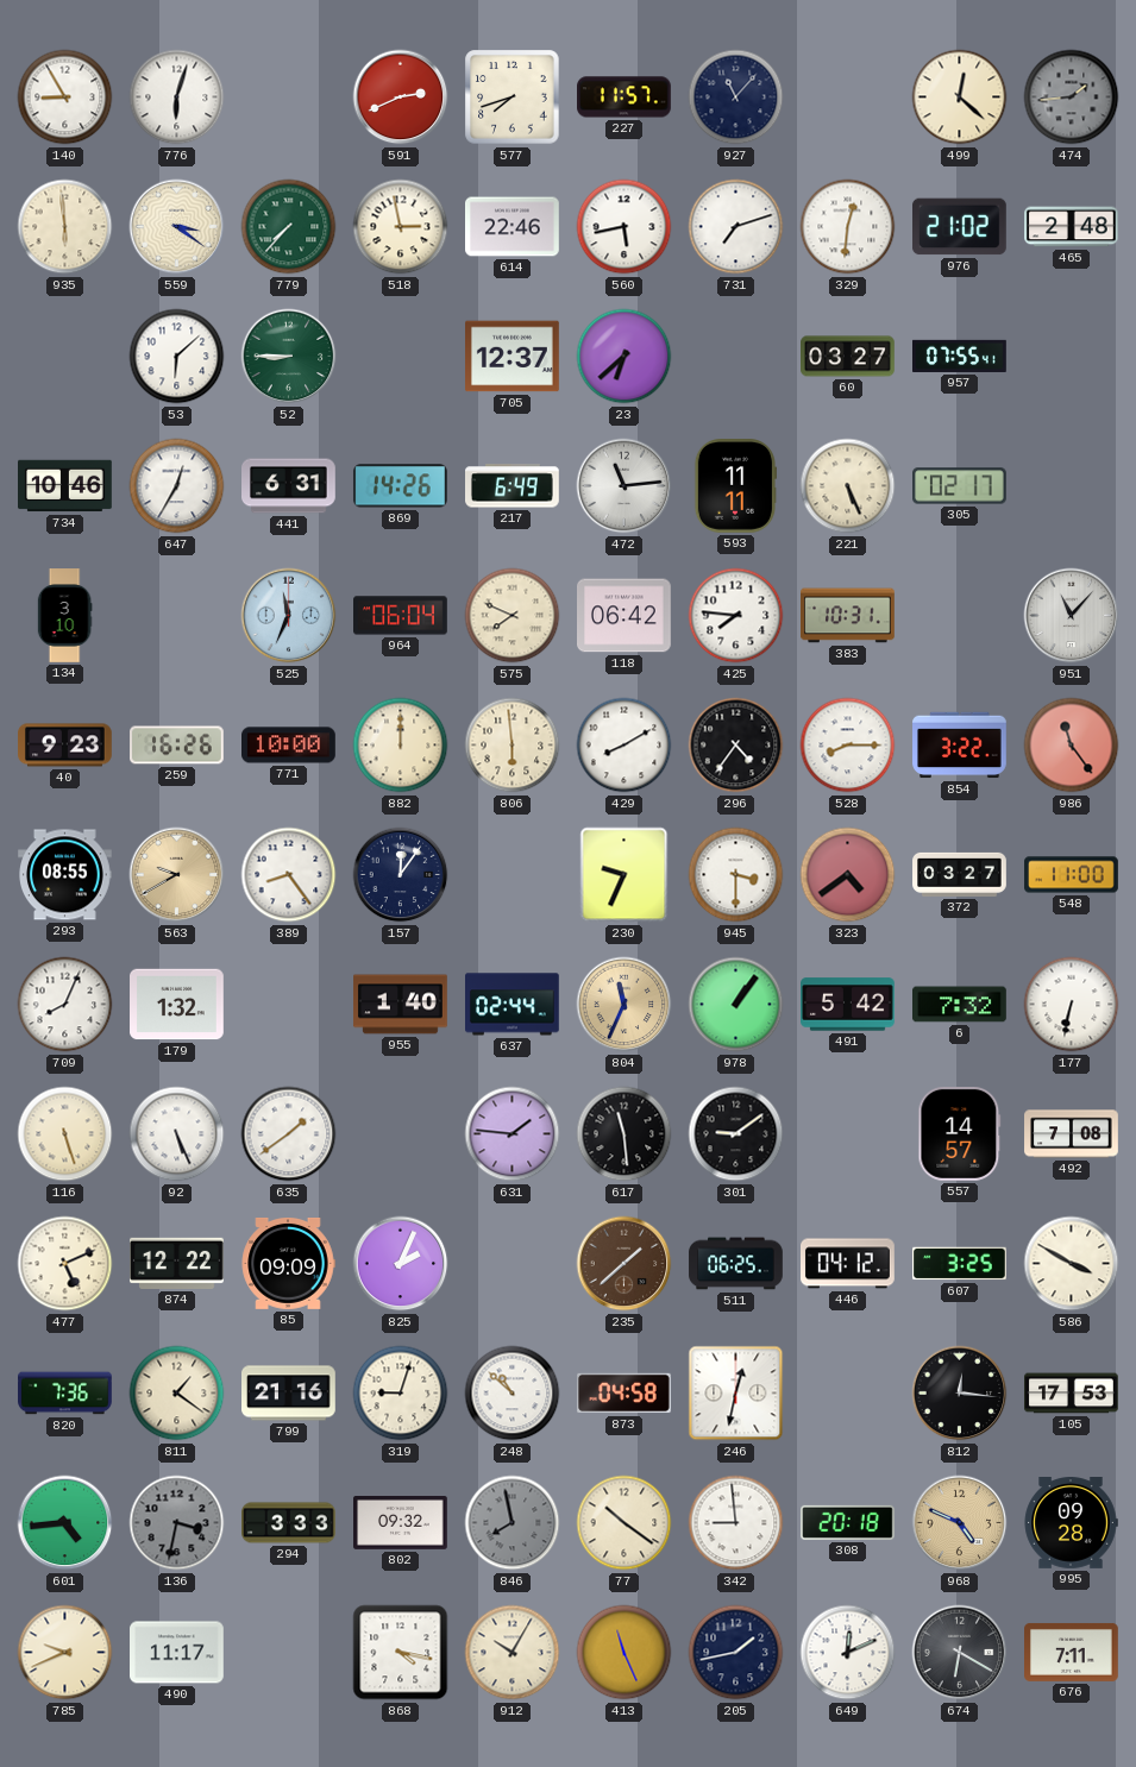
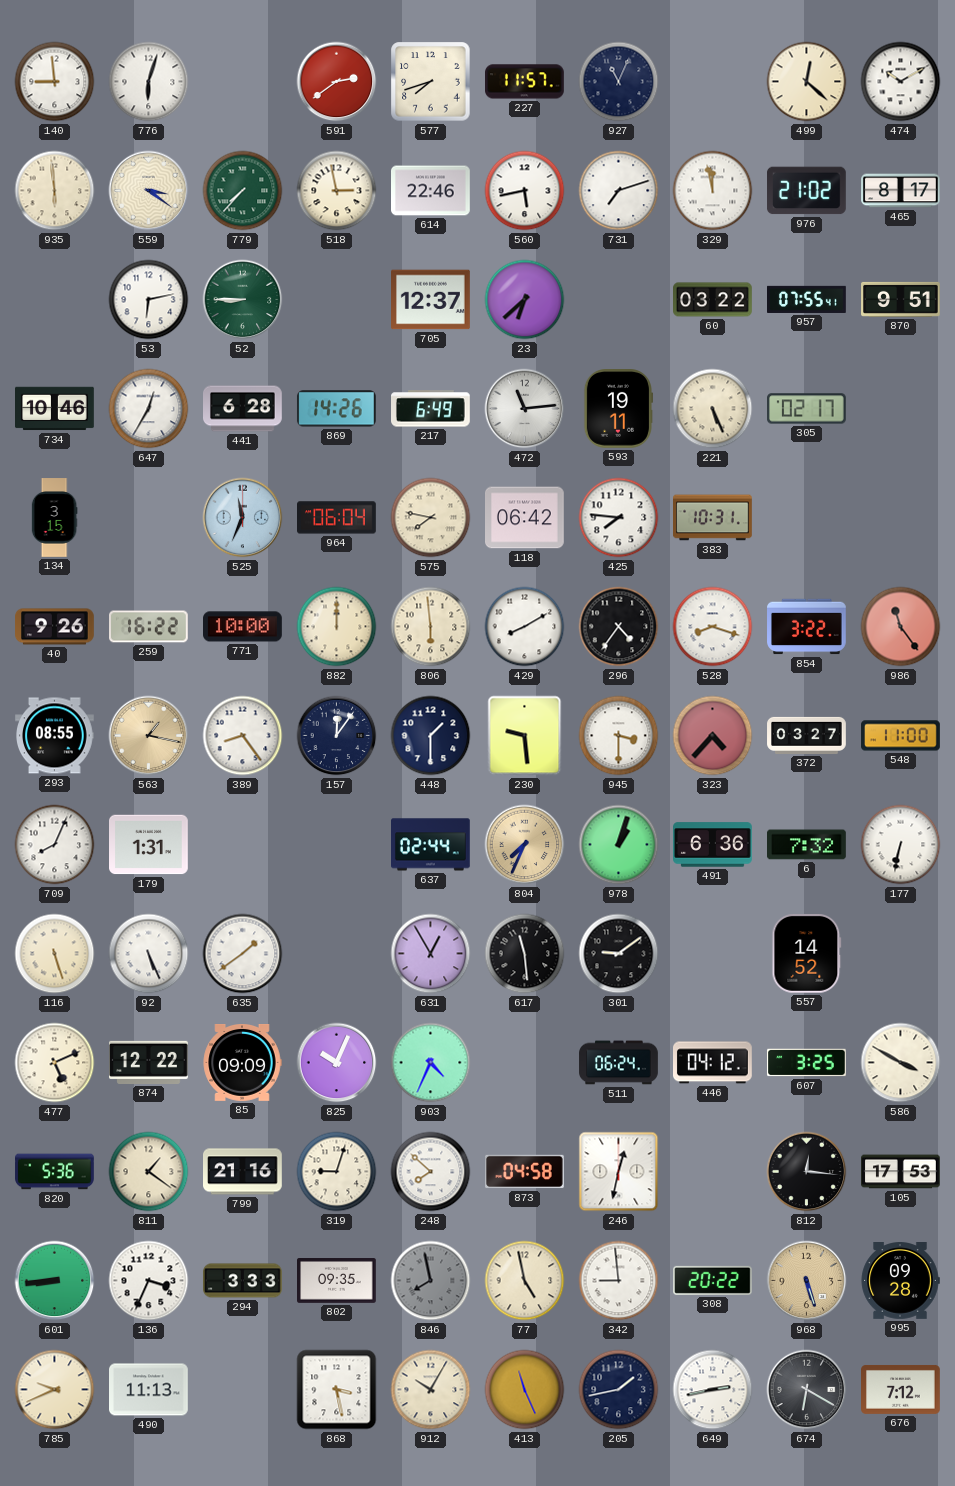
140: 8:55 -> 8:59
591: 2:41 -> 2:39
927: 11:07 -> 11:04
474: 1:44 -> 10:10
474 dial: grey -> white
329: 12:31 -> 11:58
465: 2:48 -> 8:17
53: 6:08 -> 6:13
60: 03:27 -> 03:22
870: none -> 9:51
441: 6:31 -> 6:28
593: 11:11 -> 19:11
134: 3:10 -> 3:15
575: 7:49 -> 7:47
951: 11:07 -> none
40: 9:23 -> 9:26
259: 16:26 -> 16:22
528: 8:15 -> 8:18
563: 9:40 -> 1:17
448: none -> 1:30
230: 9:34 -> 9:29
323: 4:39 -> 4:37
179: 1:32 -> 1:31
955: 1:40 -> none
804: 11:34 -> 7:34
978: 1:06 -> 1:03
491: 5:42 -> 6:36
631: 1:46 -> 12:55
557: 14:57 -> 14:52
492: 7:08 -> none
825: 2:04 -> 10:04
903: none -> 4:34
235: 1:38 -> none
511: 06:25 -> 06:24
820: 7:36 -> 5:36
248: 10:52 -> 7:52
601: 4:44 -> 8:44
136: 3:32 -> 3:34
136 dial: grey -> white
802: 09:32 -> 09:35
77: 10:21 -> 4:58
308: 20:18 -> 20:22
968: 4:49 -> 5:27
490: 11:17 -> 11:13
868: 4:17 -> 3:28
649: 12:11 -> 2:43
676: 7:11 -> 7:12
